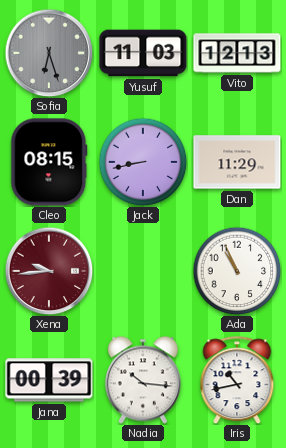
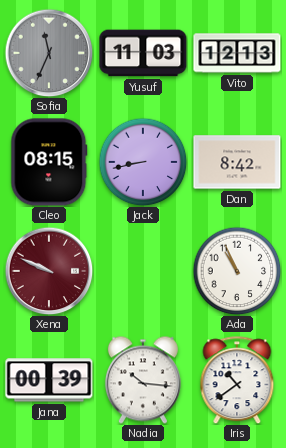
Sofia: 6:27 -> 11:34
Dan: 11:29 -> 8:42
Xena: 9:44 -> 9:49
Iris: 10:43 -> 10:39
